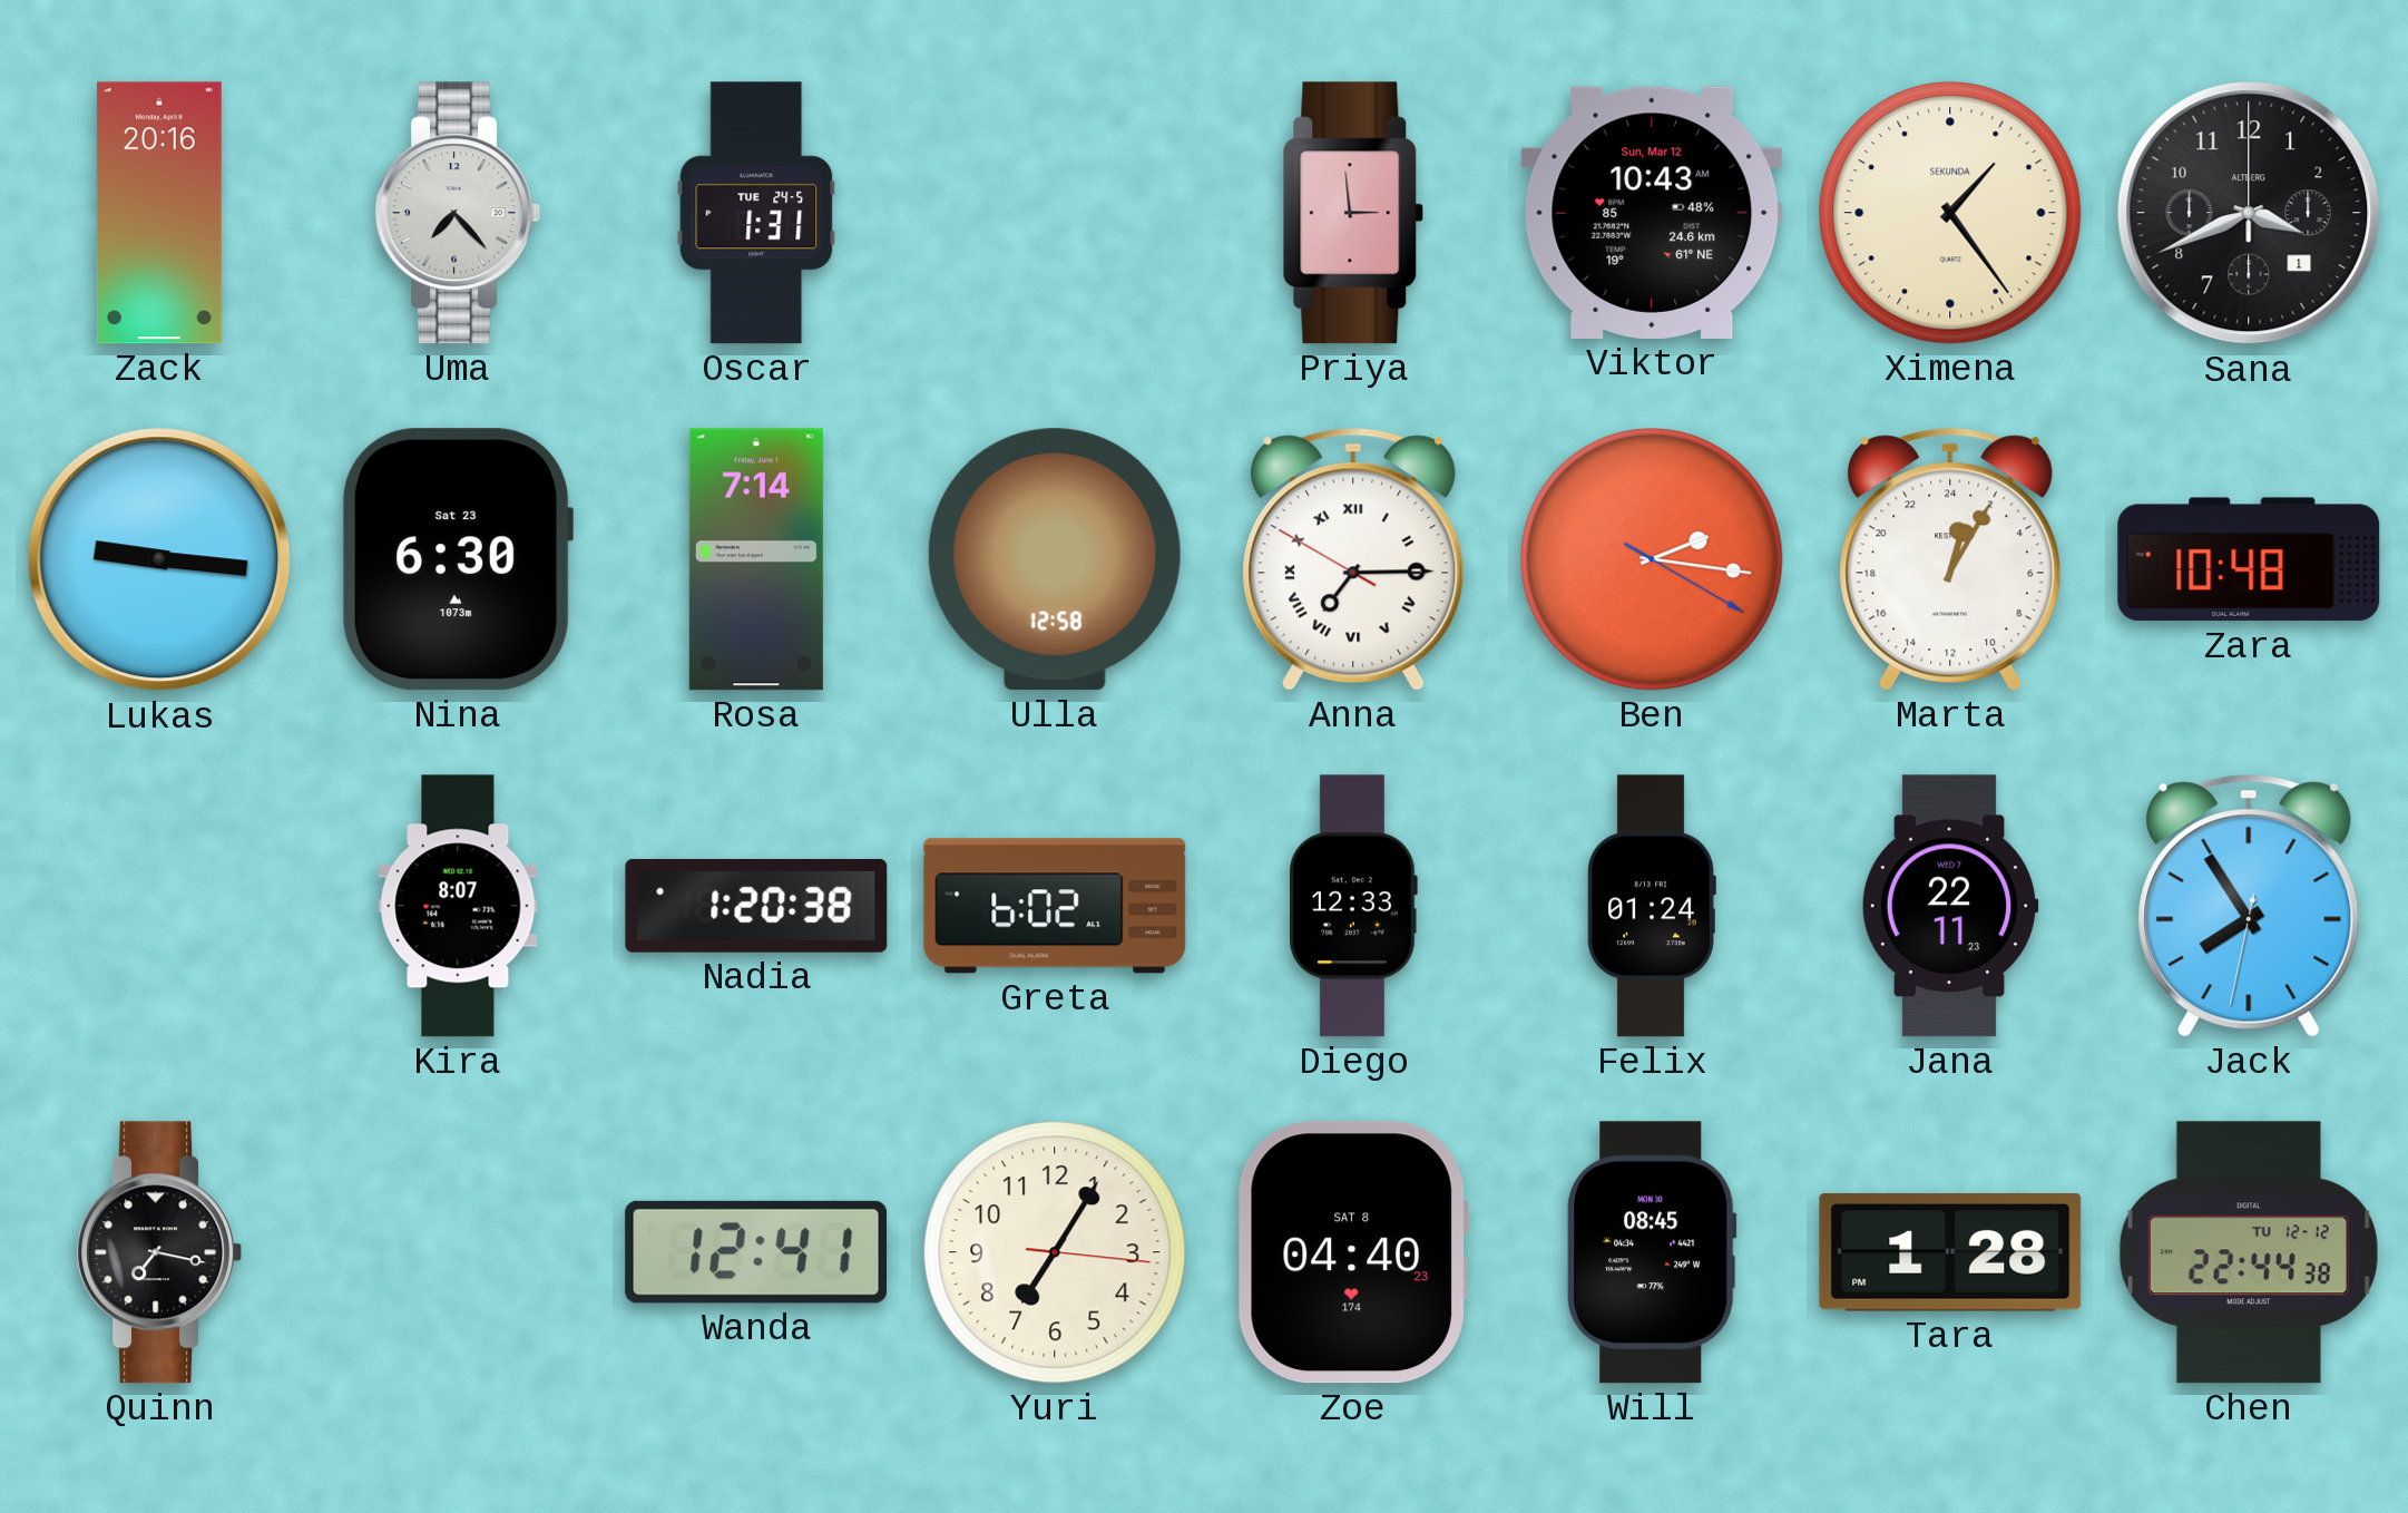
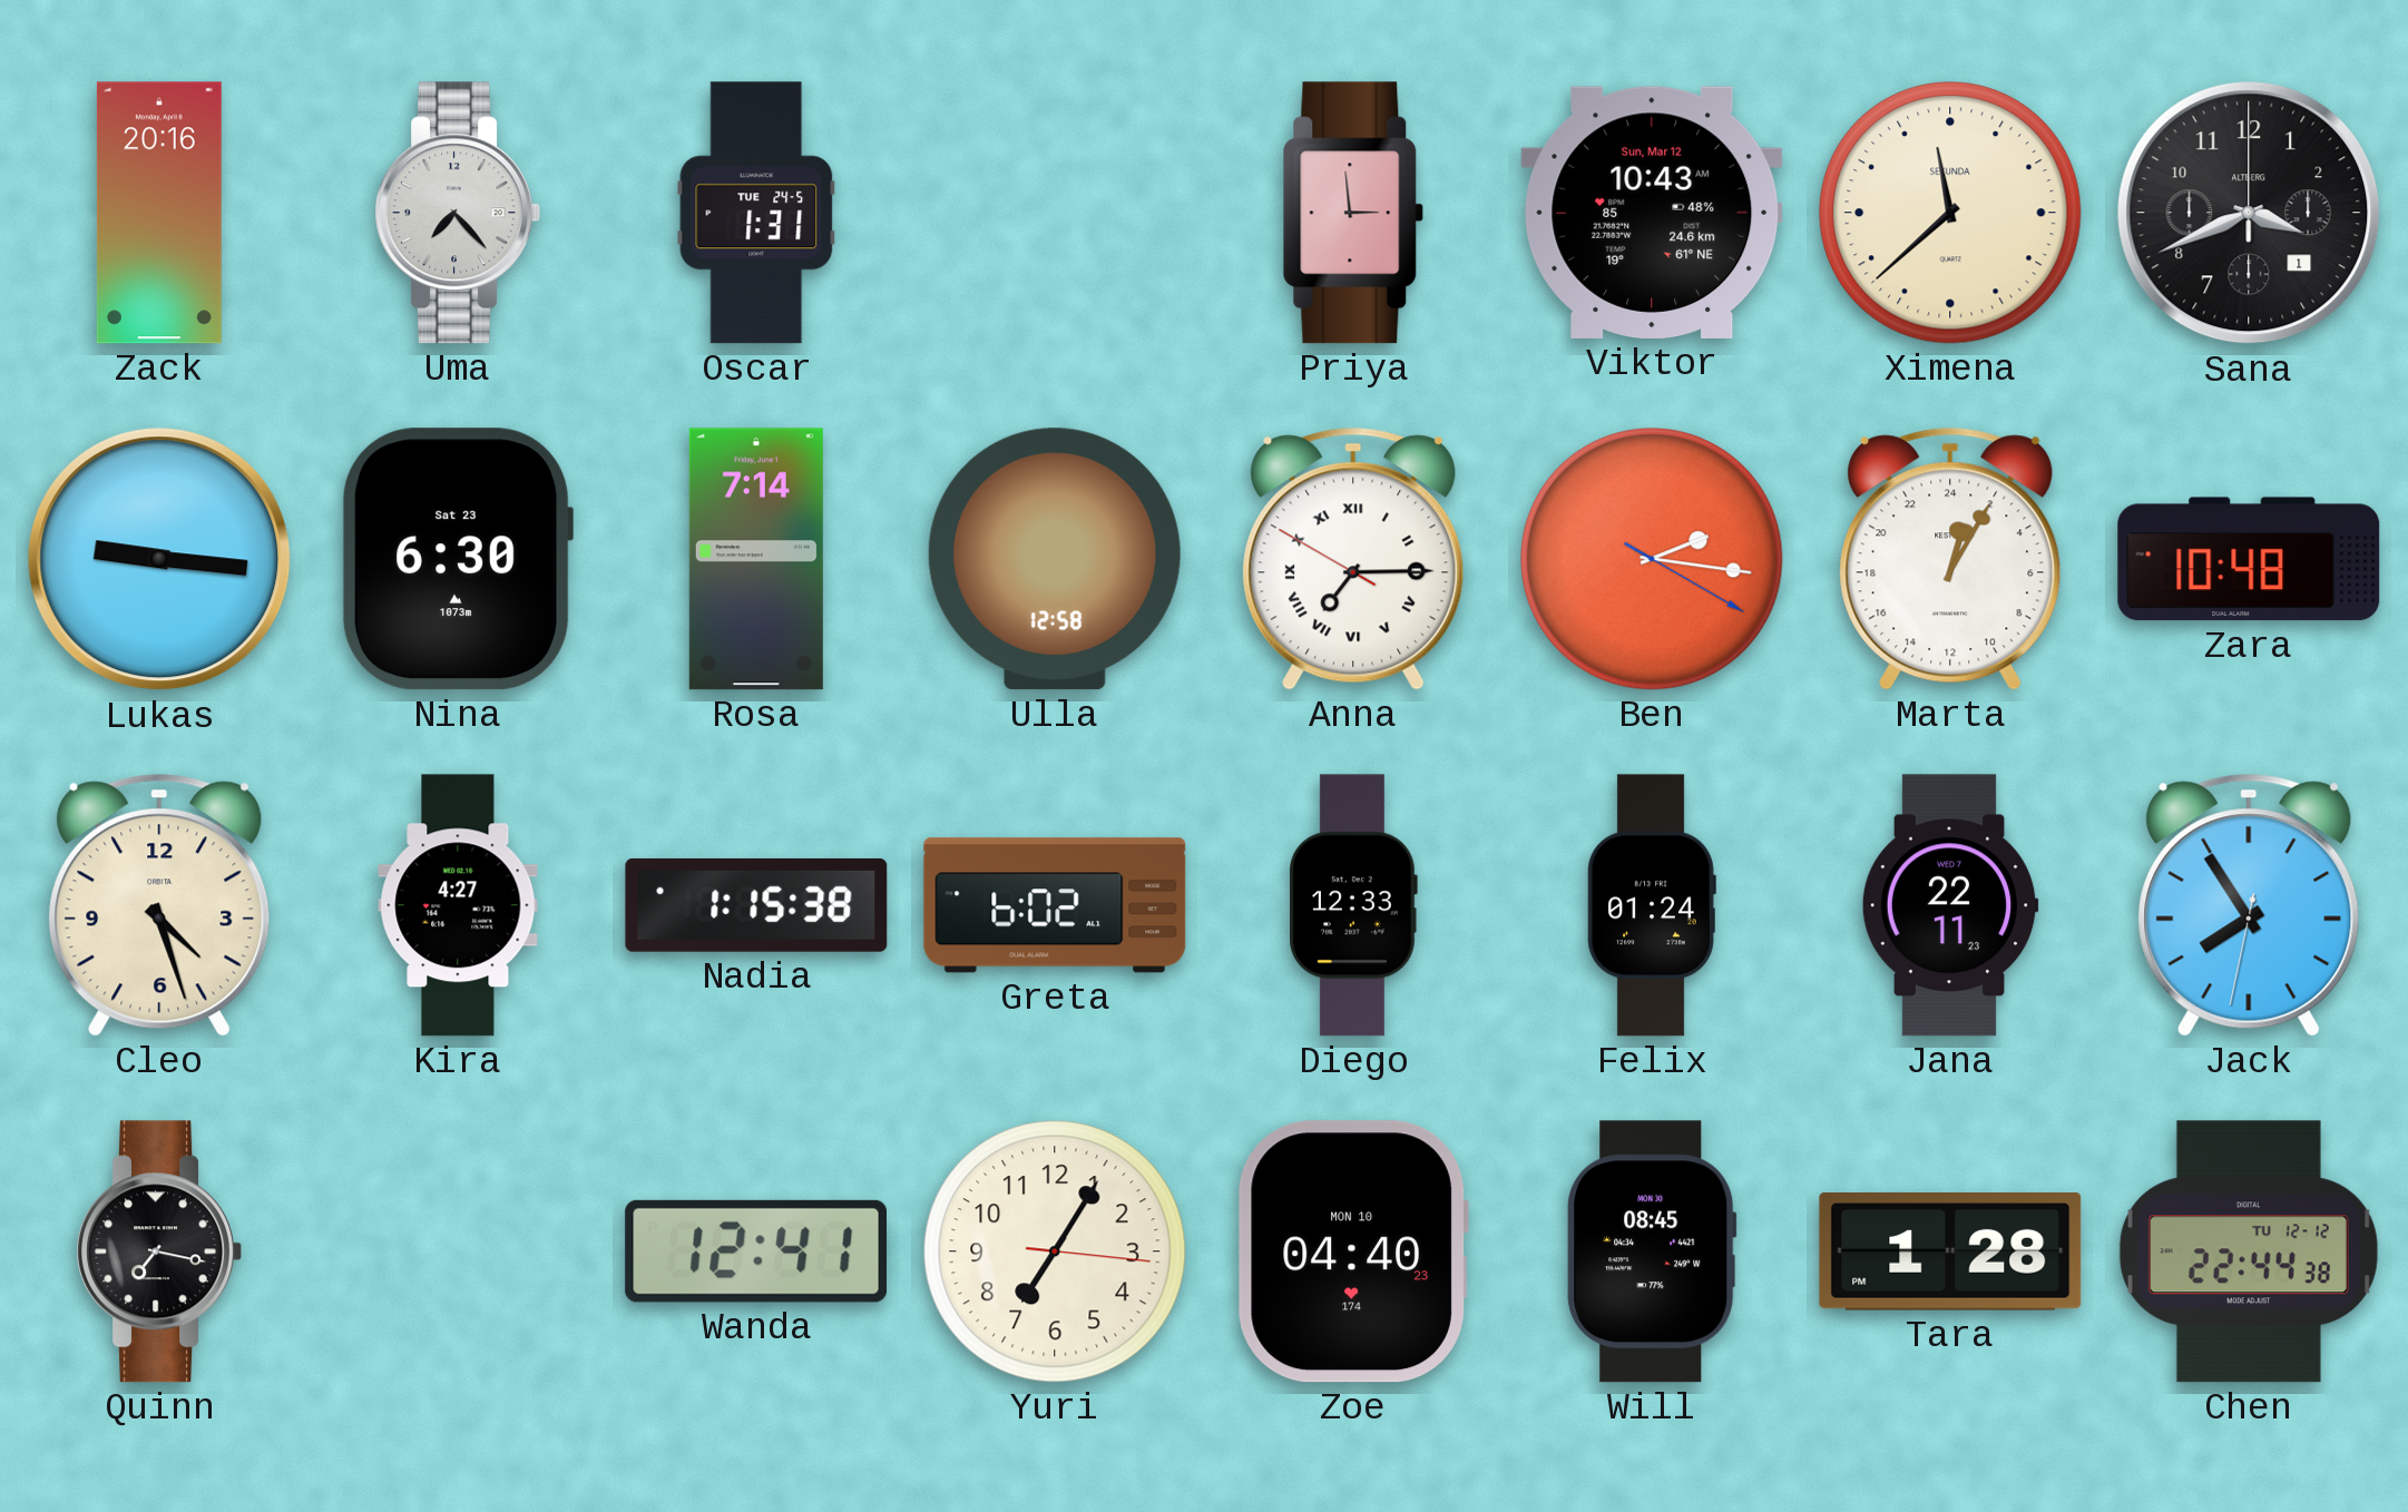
Ximena: 1:24 -> 11:38
Cleo: none -> 4:27
Kira: 8:07 -> 4:27
Nadia: 1:20 -> 1:15
Zoe date: SAT 8 -> MON 10
